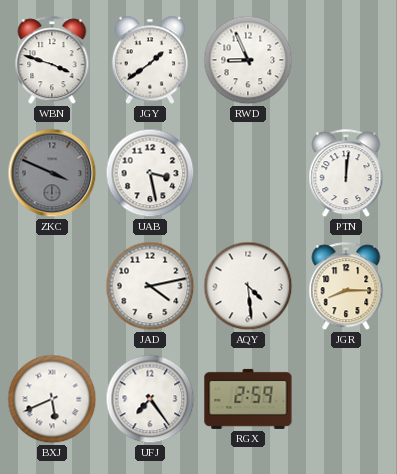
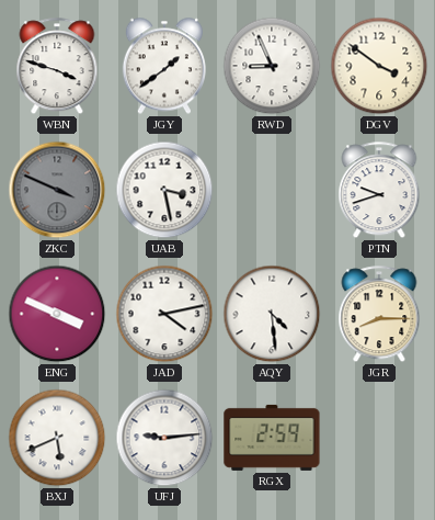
DGV: none -> 3:51
PTN: 12:01 -> 9:42
ENG: none -> 3:49
UFJ: 7:24 -> 9:14
